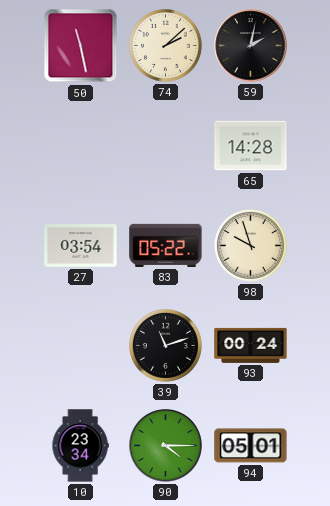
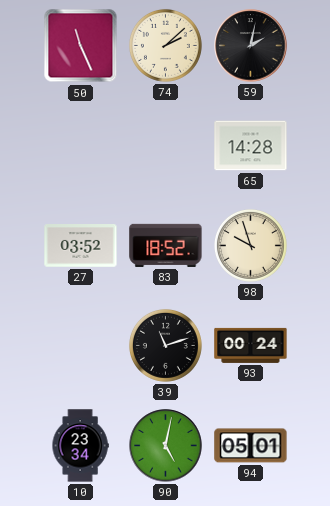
50: 11:28 -> 11:26
27: 03:54 -> 03:52
83: 05:22 -> 18:52
90: 4:15 -> 5:02
